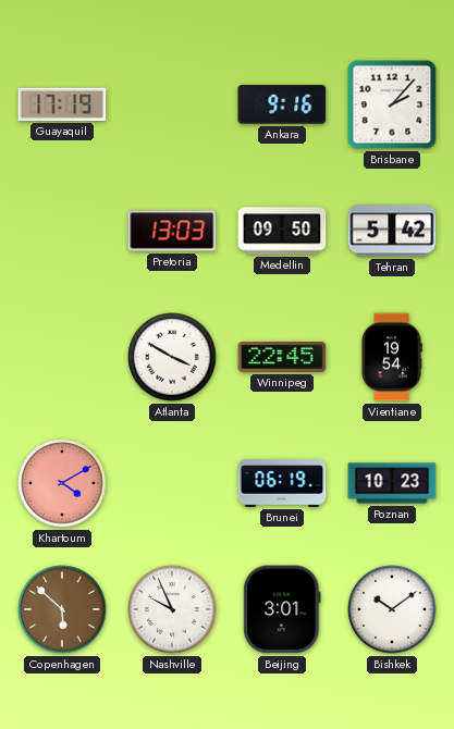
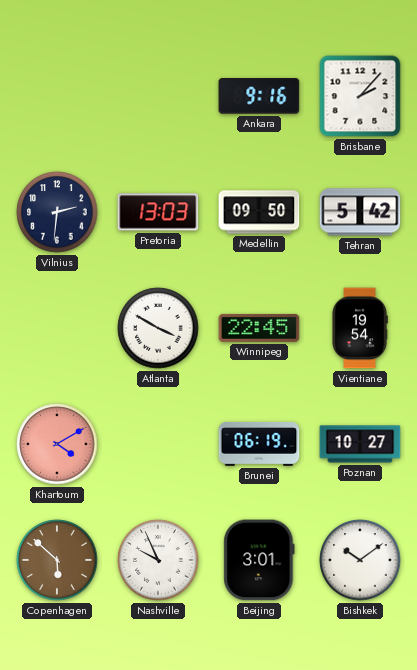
Guayaquil: 17:19 -> none
Vilnius: none -> 2:31
Poznan: 10:23 -> 10:27
